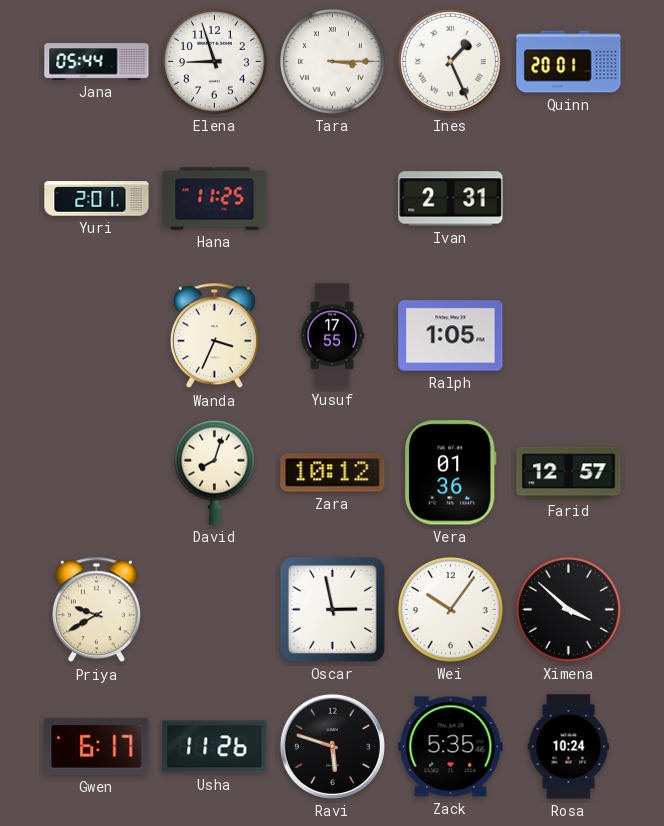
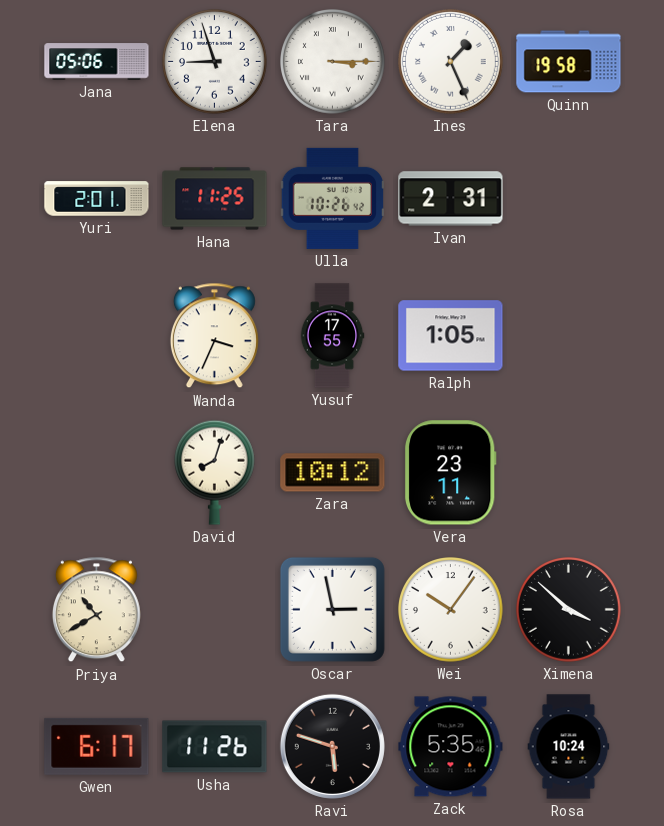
Jana: 05:44 -> 05:06
Quinn: 20:01 -> 19:58
Ulla: none -> 10:26
Vera: 01:36 -> 23:11
Farid: 12:57 -> none
Priya: 9:40 -> 10:40
